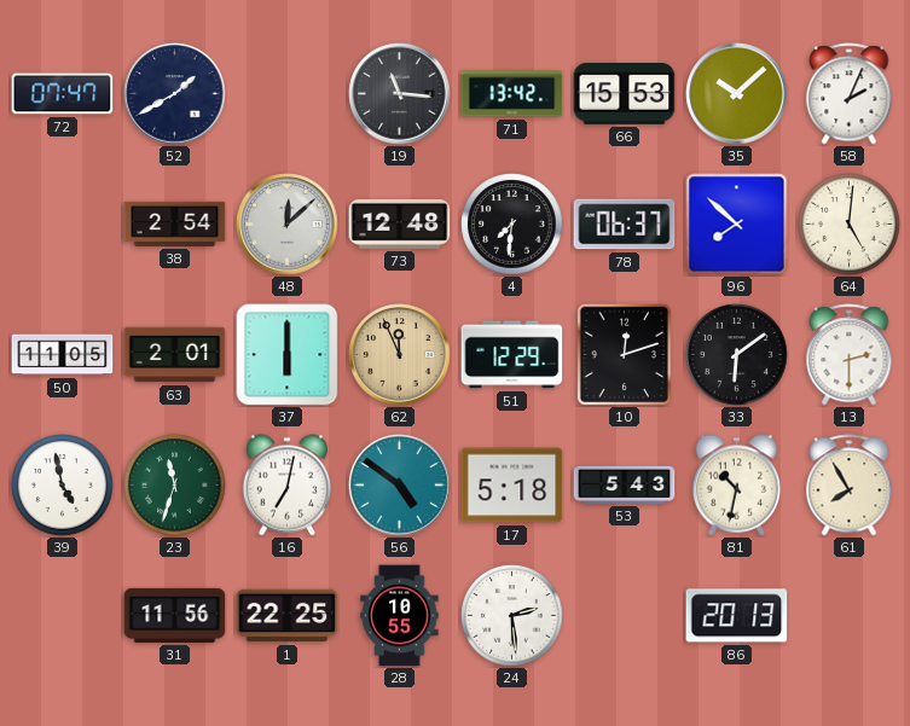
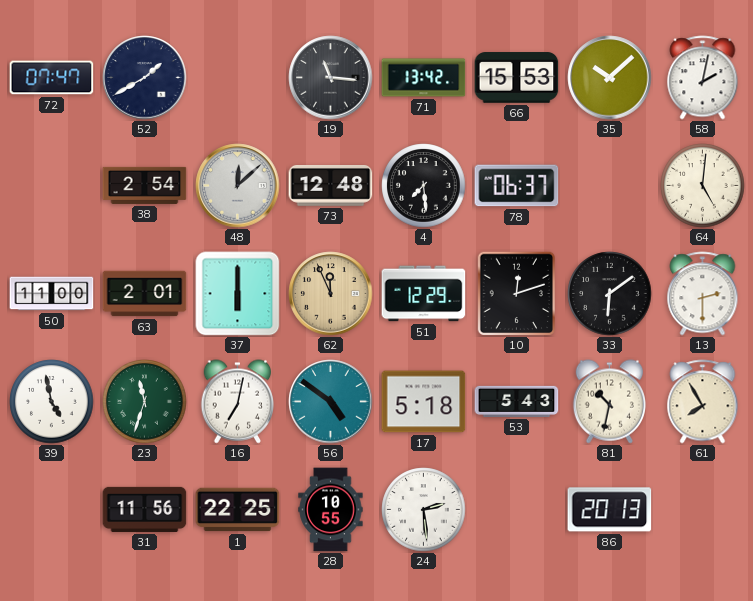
58: 2:04 -> 2:02
4: 7:31 -> 7:29
96: 7:52 -> none
50: 11:05 -> 11:00
